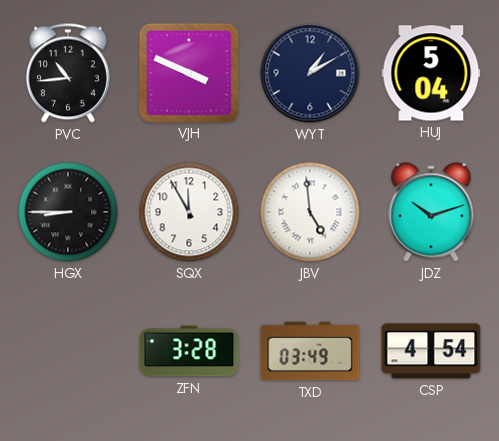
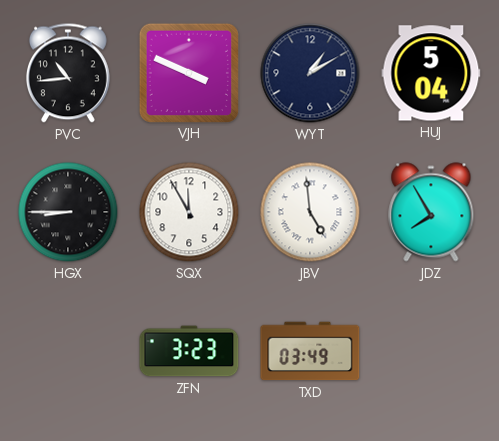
JDZ: 10:12 -> 7:55
ZFN: 3:28 -> 3:23
CSP: 4:54 -> none
